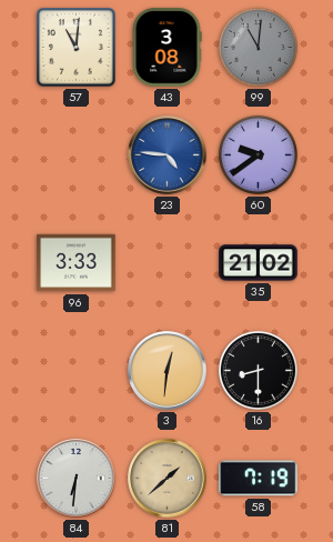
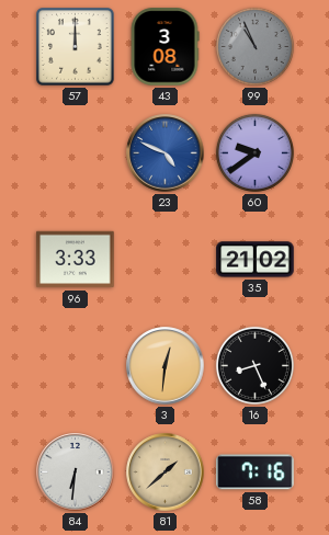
57: 11:01 -> 12:00
99: 11:01 -> 10:56
23: 4:46 -> 4:49
16: 8:30 -> 8:26
58: 7:19 -> 7:16
